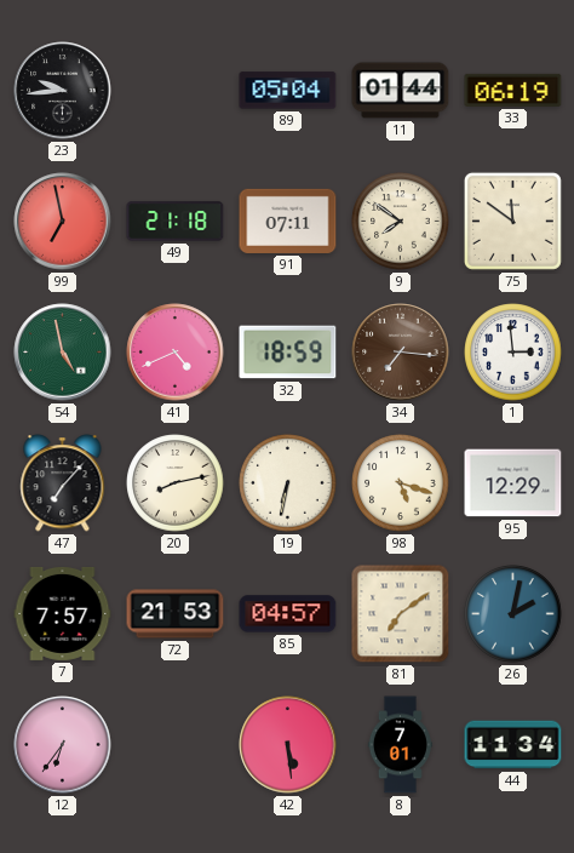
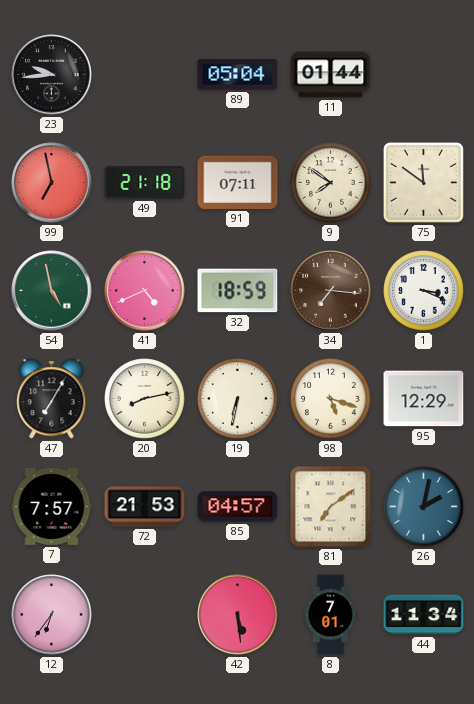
33: 06:19 -> none
1: 2:59 -> 3:19
47: 7:07 -> 7:05
